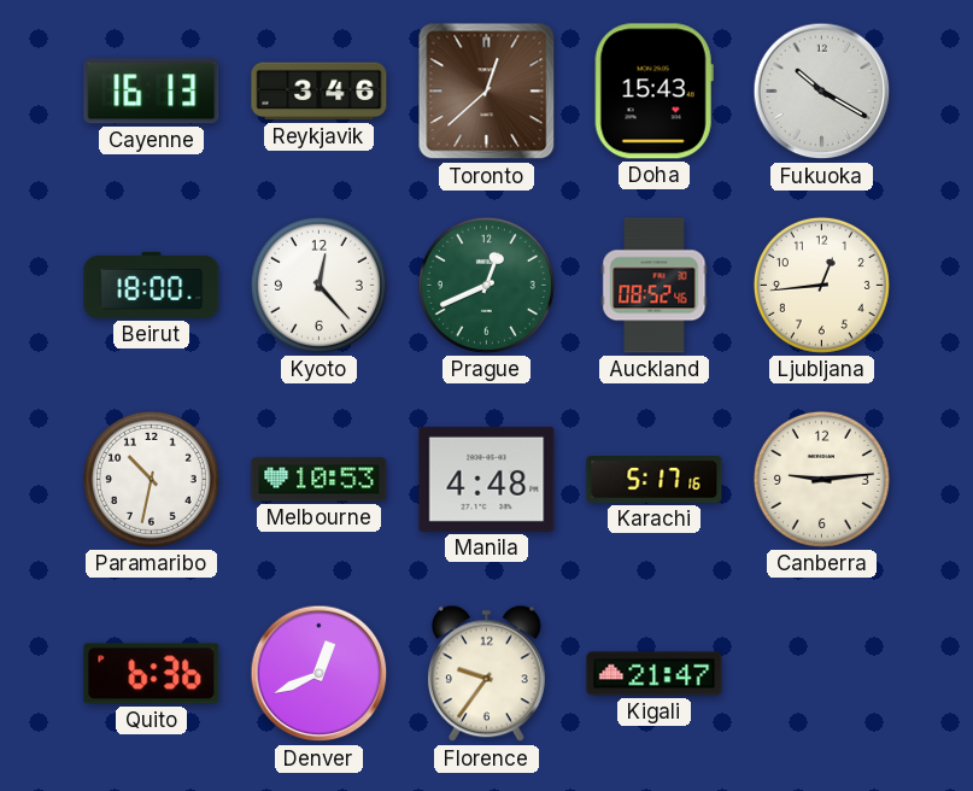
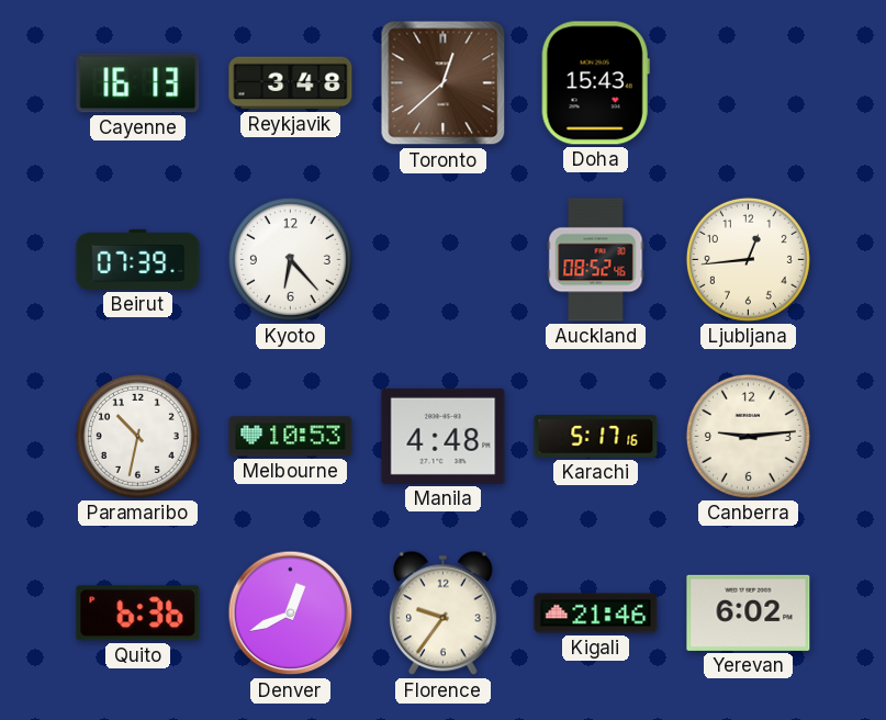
Reykjavik: 3:46 -> 3:48
Fukuoka: 10:20 -> none
Beirut: 18:00 -> 07:39
Kyoto: 12:23 -> 6:23
Prague: 12:41 -> none
Kigali: 21:47 -> 21:46
Yerevan: none -> 6:02
